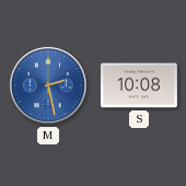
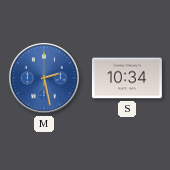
S: 10:08 -> 10:34
